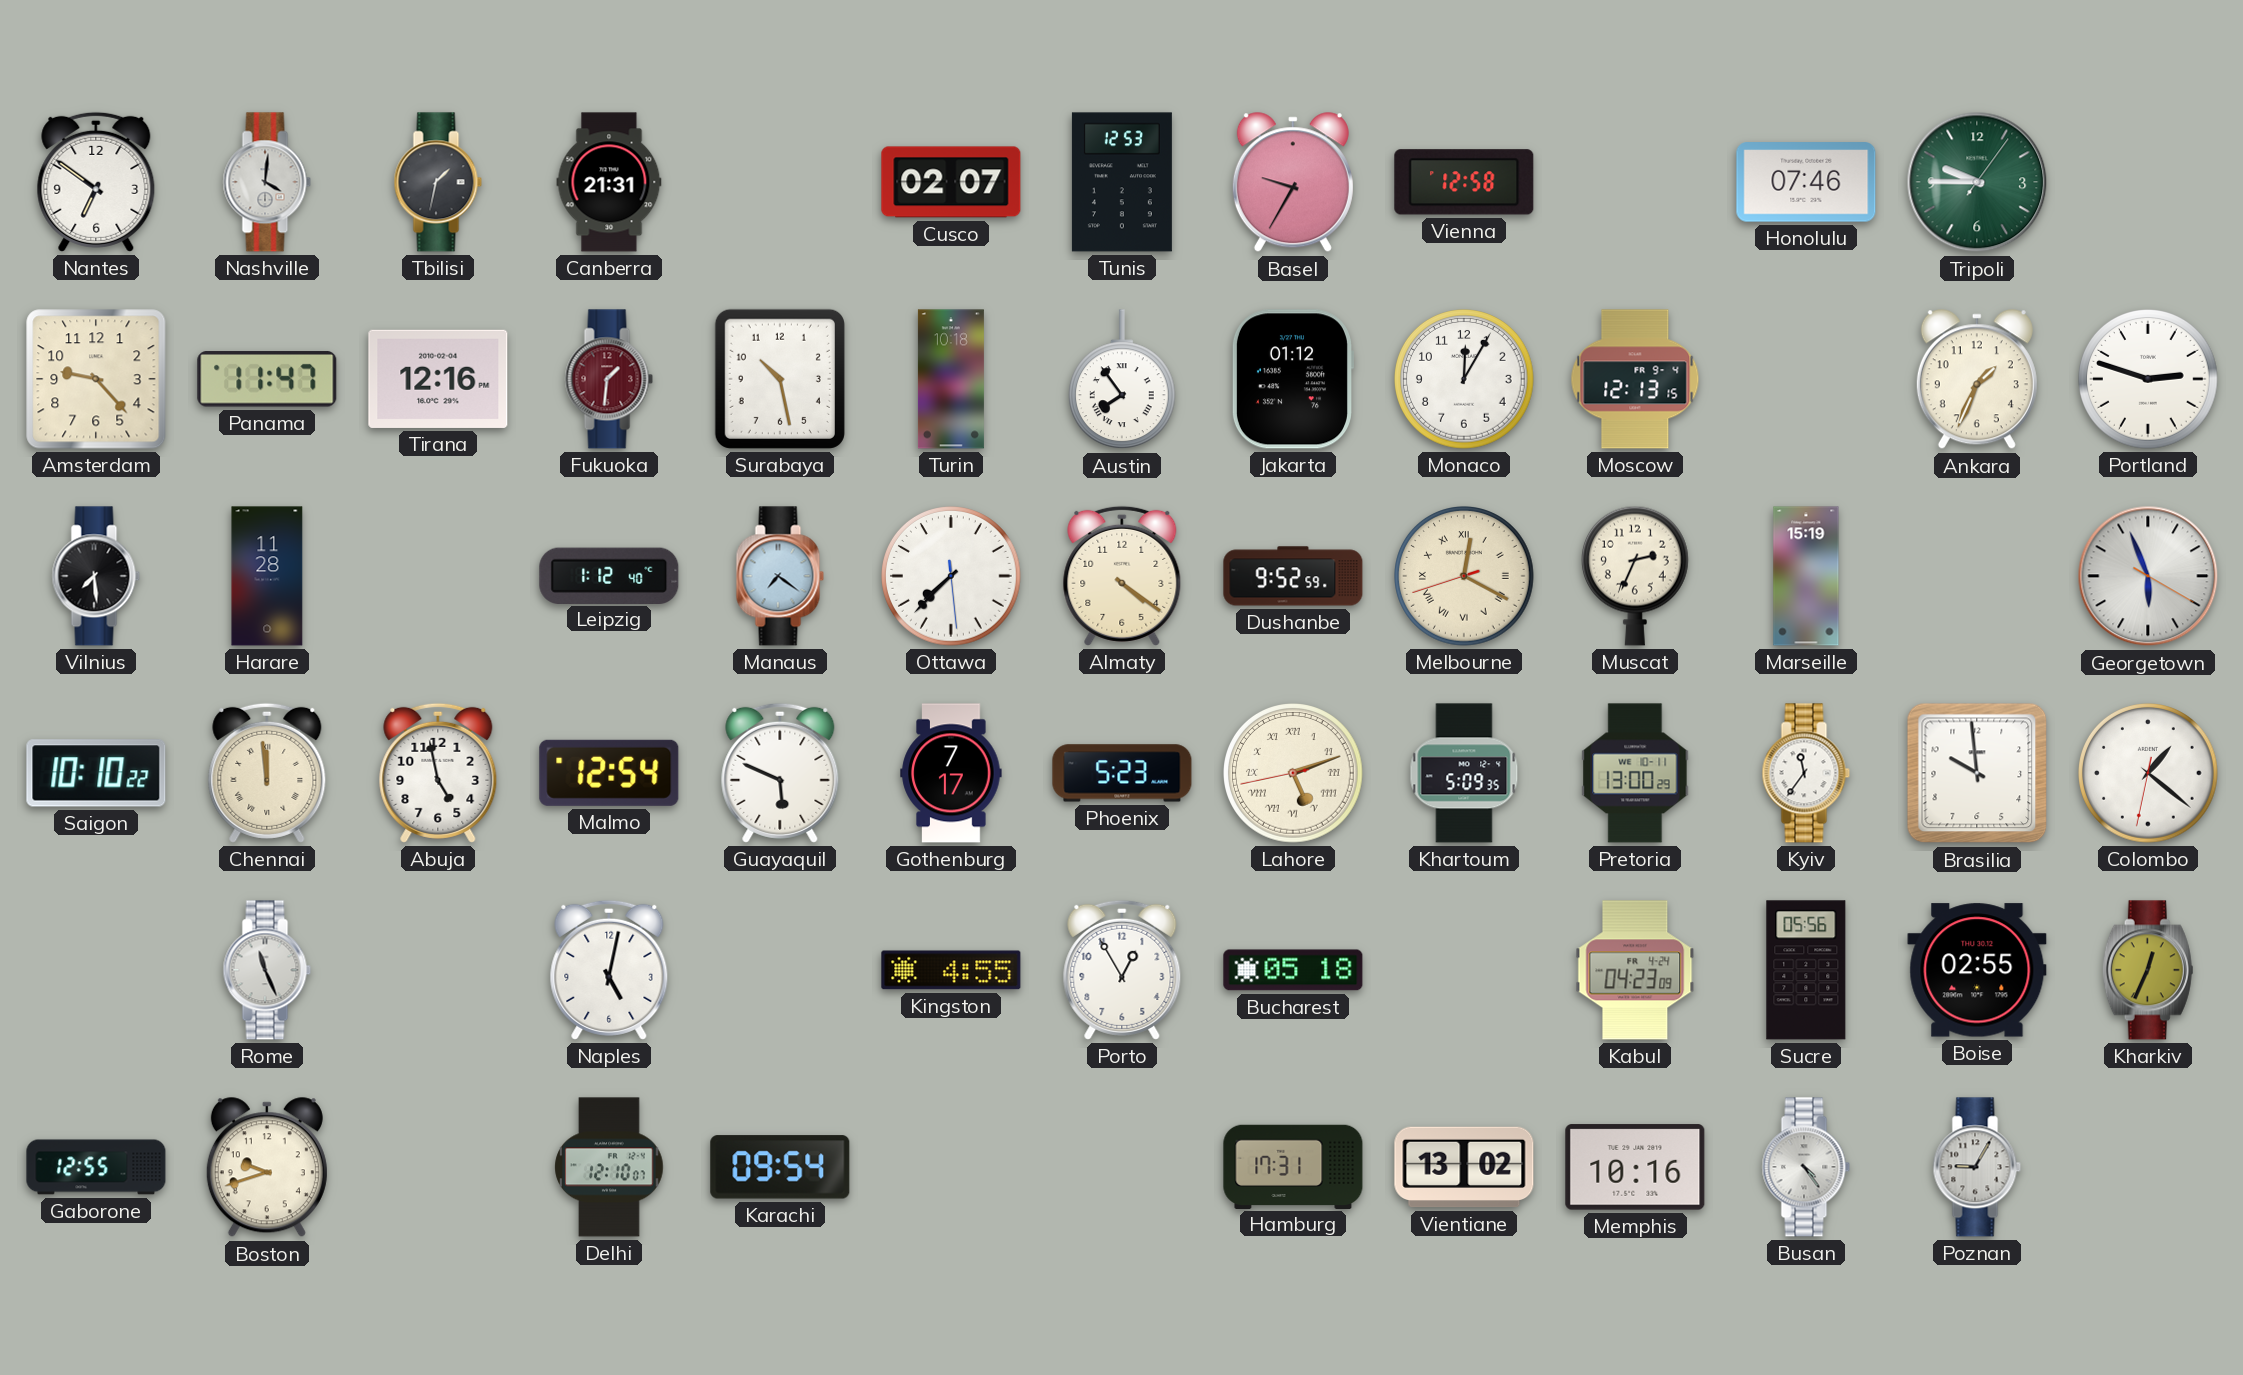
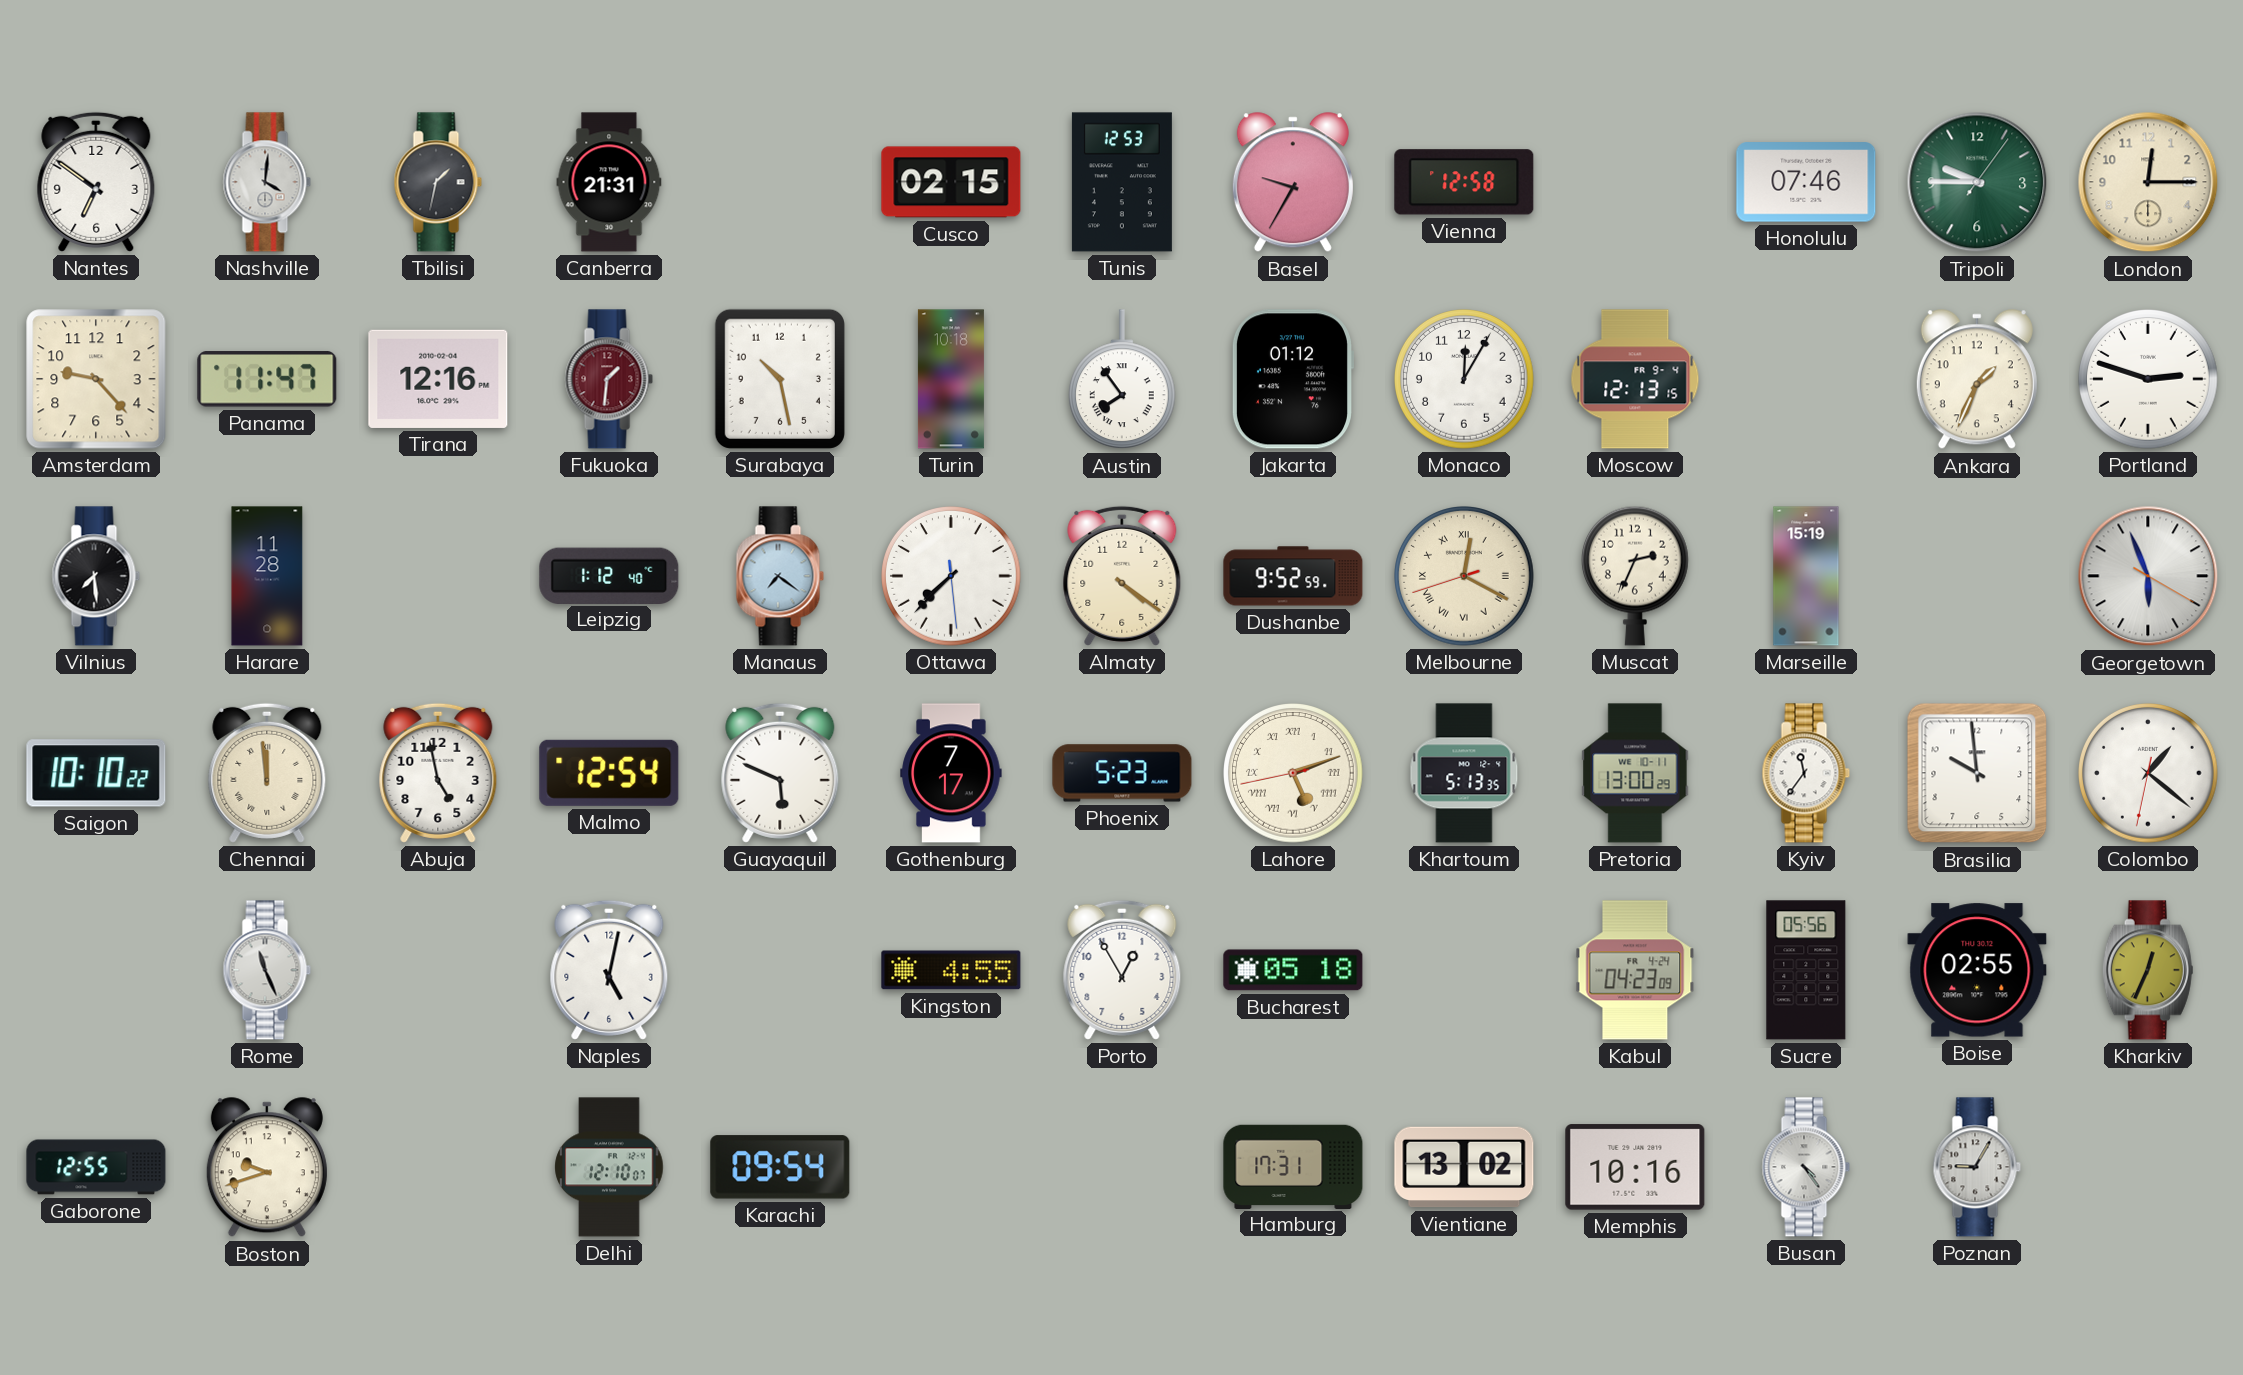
Cusco: 02:07 -> 02:15
London: none -> 12:15
Khartoum: 5:09 -> 5:13
